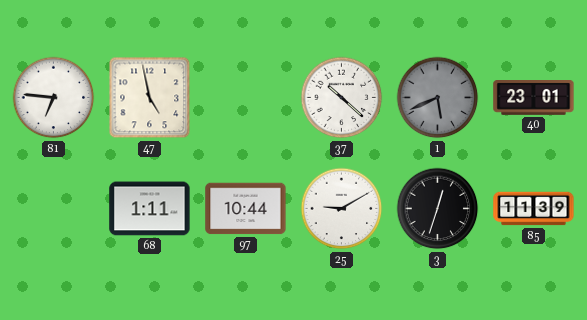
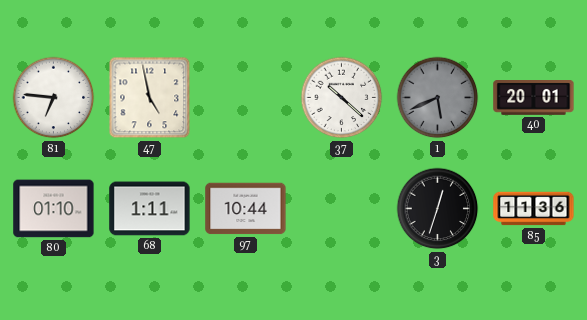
40: 23:01 -> 20:01
80: none -> 01:10
25: 9:10 -> none
85: 11:39 -> 11:36
